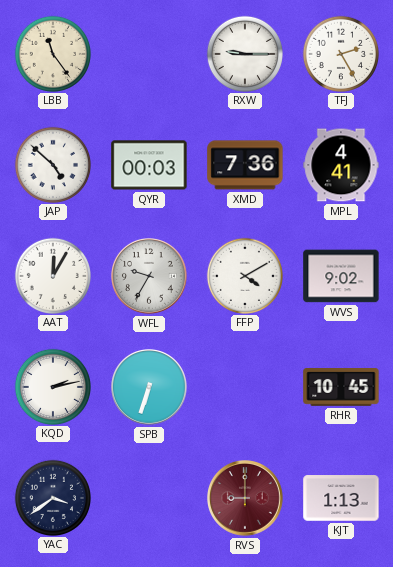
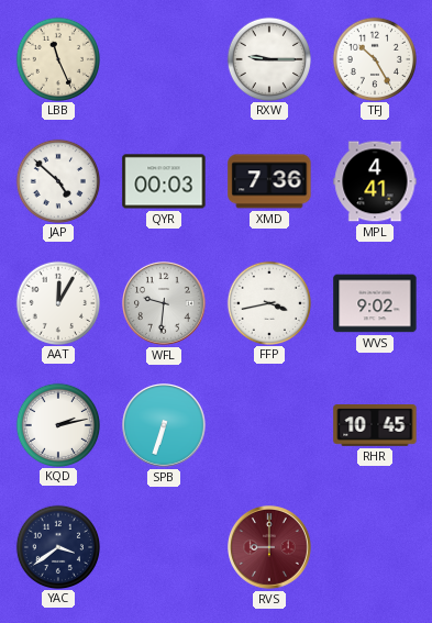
LBB: 11:24 -> 11:26
TFJ: 2:25 -> 10:25
WFL: 9:35 -> 9:31
FFP: 4:10 -> 3:43
KJT: 1:13 -> none
